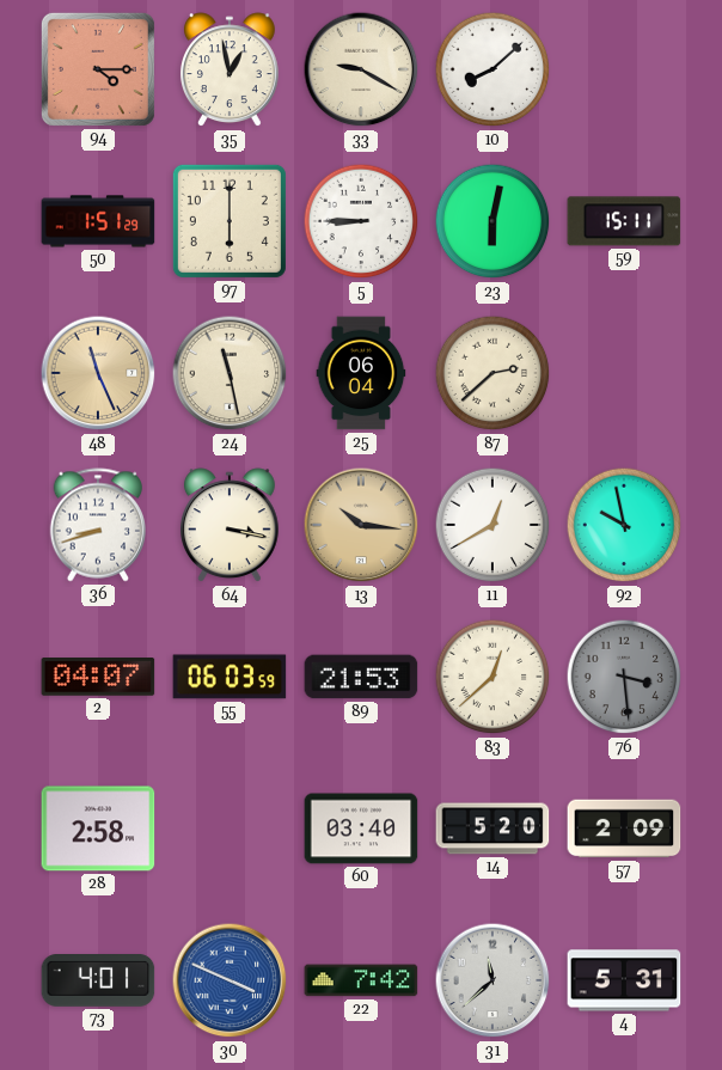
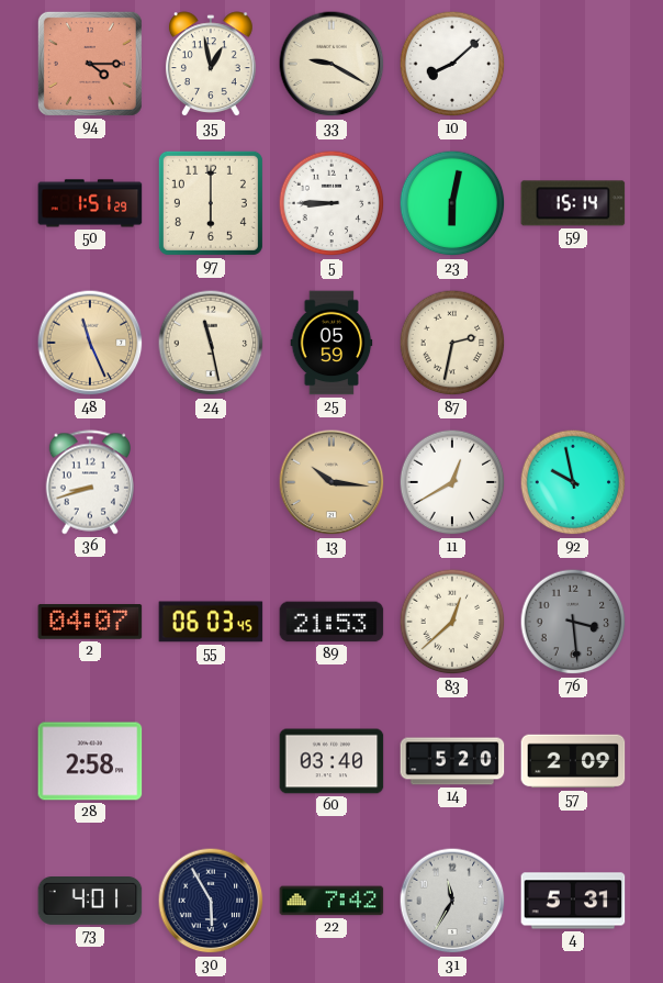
59: 15:11 -> 15:14
25: 06:04 -> 05:59
87: 2:38 -> 2:32
64: 3:17 -> none
55: 06:03:59 -> 06:03:45
30: 3:49 -> 5:55
30 dial: blue -> navy
31: 11:38 -> 11:35
